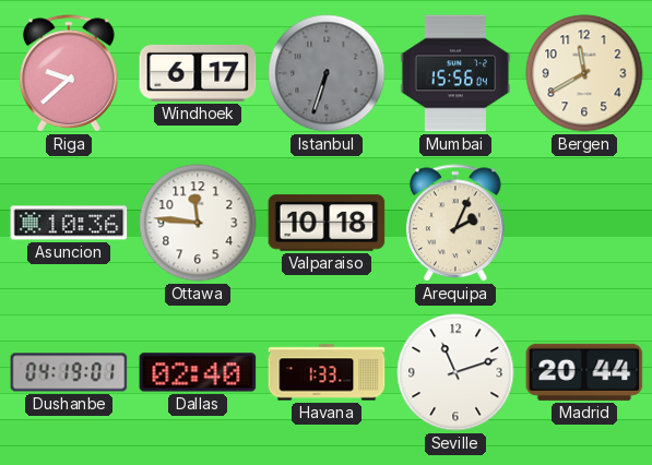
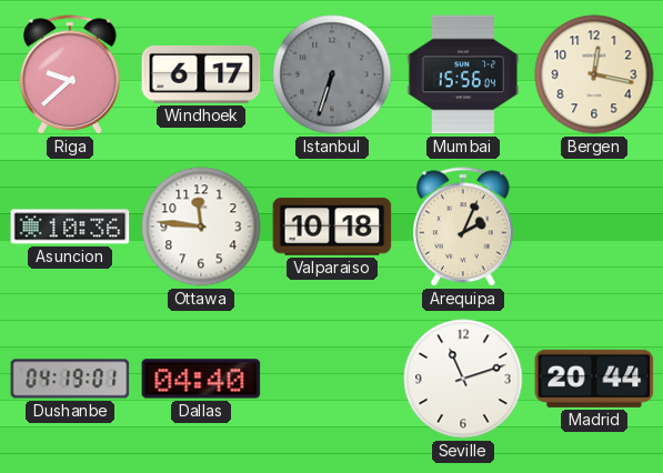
Bergen: 11:40 -> 12:17
Dallas: 02:40 -> 04:40
Havana: 1:33 -> none
